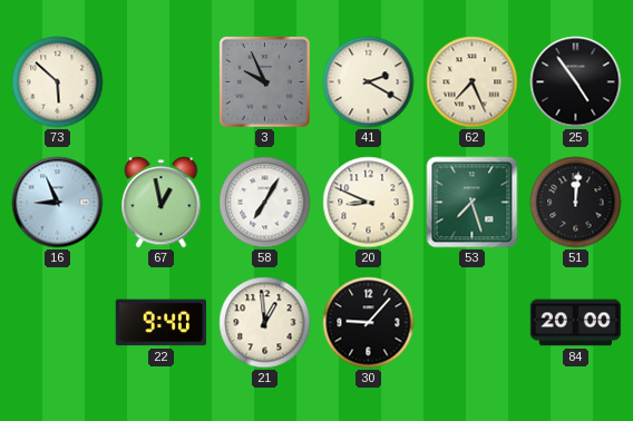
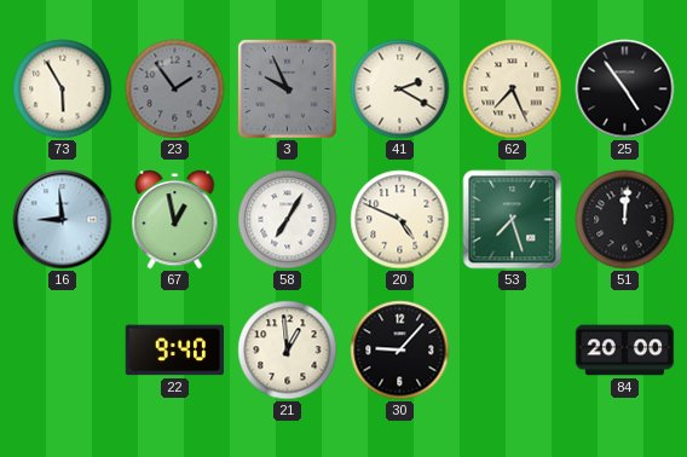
73: 5:52 -> 5:55
23: none -> 1:54
16: 8:56 -> 8:59
20: 8:49 -> 4:49
